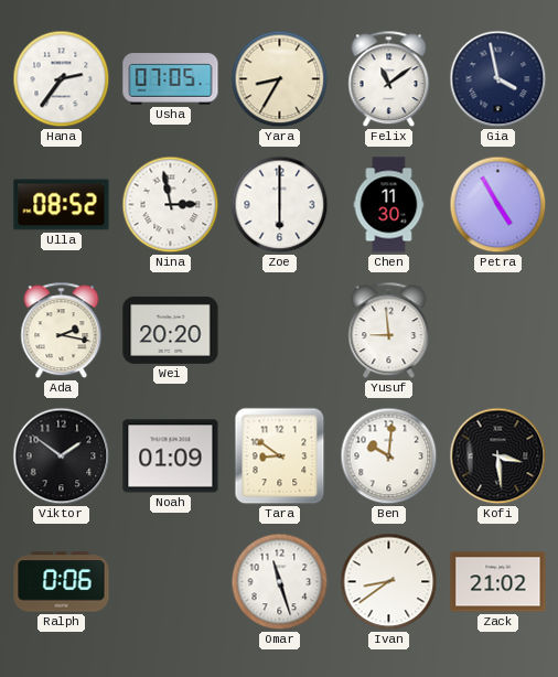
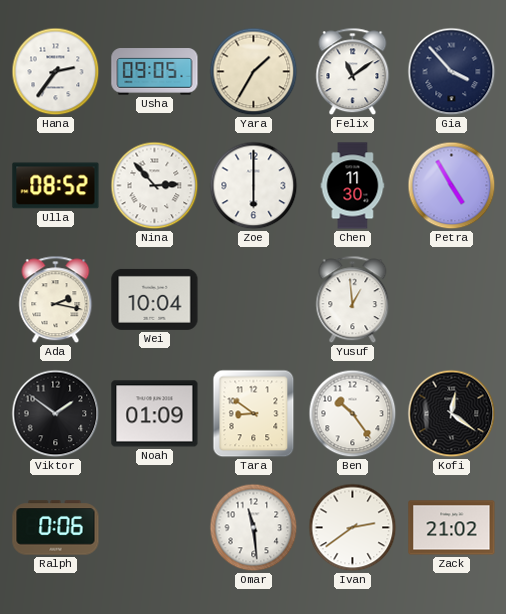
Usha: 07:05 -> 09:05
Yara: 8:35 -> 1:35
Gia: 3:58 -> 3:53
Nina: 2:58 -> 2:53
Wei: 20:20 -> 10:04
Yusuf: 8:59 -> 12:59
Ben: 10:01 -> 10:24
Kofi: 3:29 -> 12:21
Omar: 11:27 -> 11:29
Ivan: 8:39 -> 2:39
